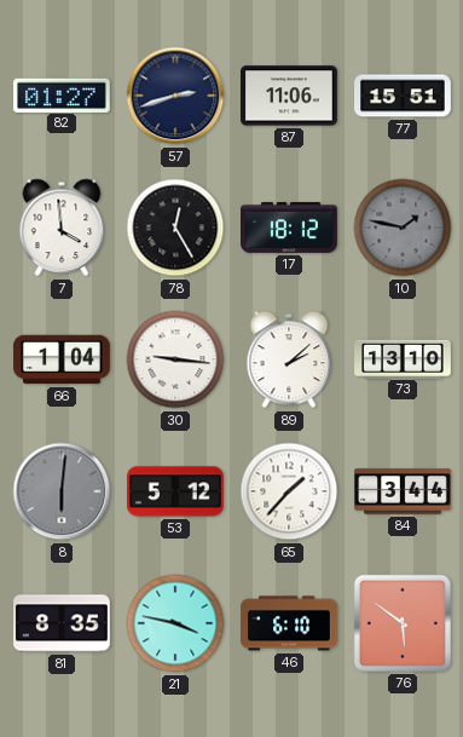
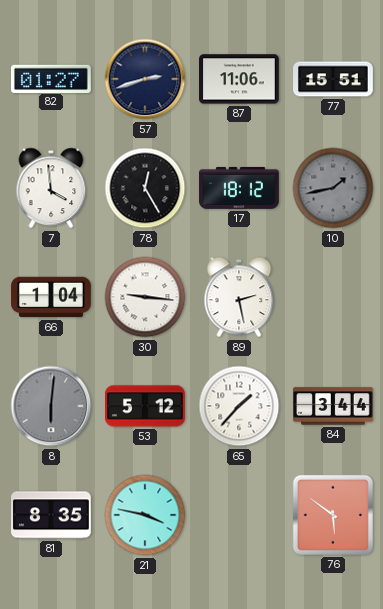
10: 1:47 -> 1:43
89: 2:08 -> 2:28
73: 13:10 -> none
46: 6:10 -> none
